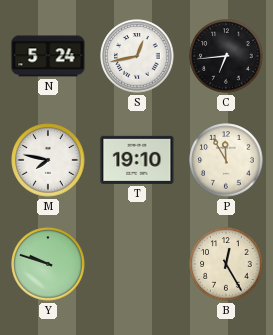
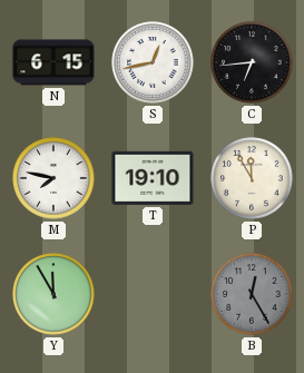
N: 5:24 -> 6:15
Y: 9:48 -> 11:55
B dial: cream -> grey
